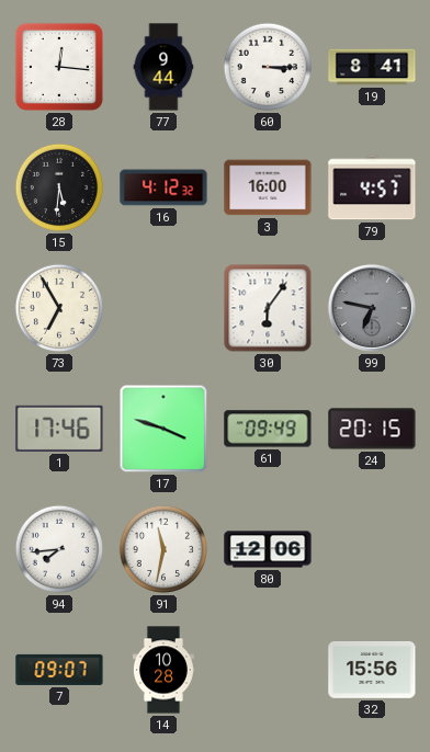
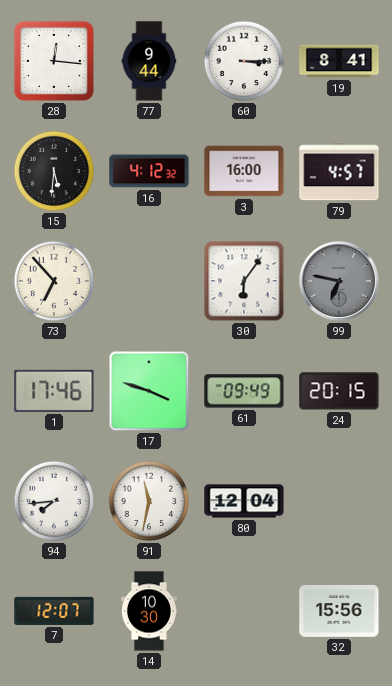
73: 6:55 -> 6:53
80: 12:06 -> 12:04
7: 09:07 -> 12:07
14: 10:28 -> 10:30
